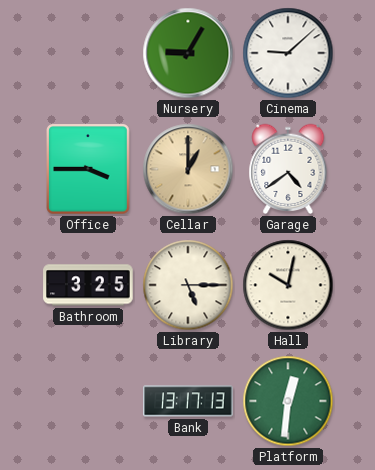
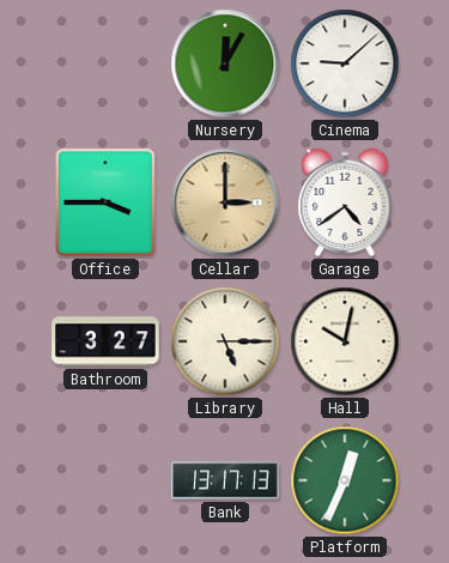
Nursery: 9:05 -> 12:05
Cellar: 1:00 -> 3:00
Bathroom: 3:25 -> 3:27
Platform: 12:31 -> 12:34
